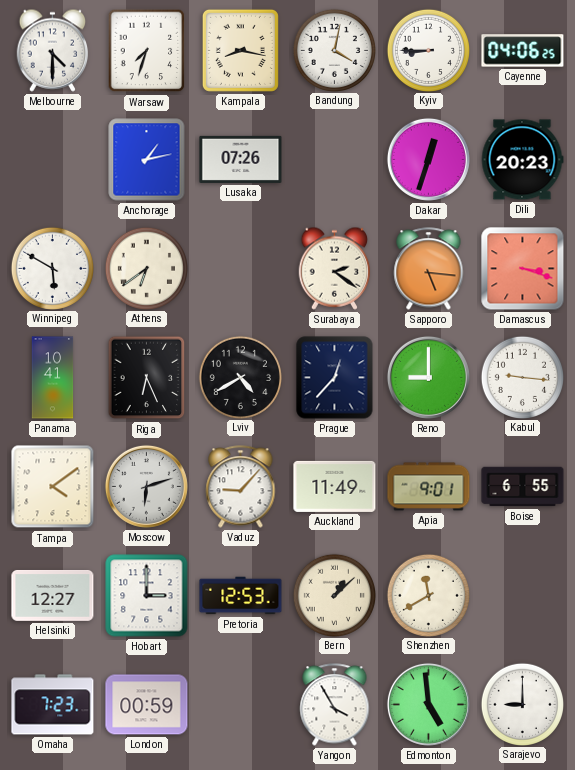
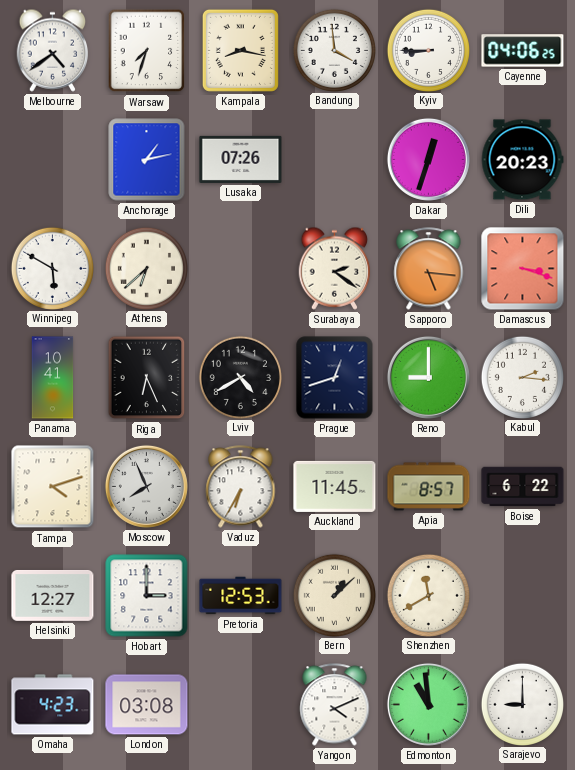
Melbourne: 4:30 -> 4:39
Bandung: 4:02 -> 3:59
Athens: 6:39 -> 6:38
Prague: 12:37 -> 12:42
Kabul: 9:16 -> 2:16
Tampa: 4:09 -> 4:12
Moscow: 6:12 -> 7:56
Vaduz: 9:07 -> 6:35
Auckland: 11:49 -> 11:45
Apia: 9:01 -> 8:57
Boise: 6:55 -> 6:22
Omaha: 7:23 -> 4:23
London: 00:59 -> 03:08
Yangon: 3:55 -> 4:11
Edmonton: 4:59 -> 10:59
